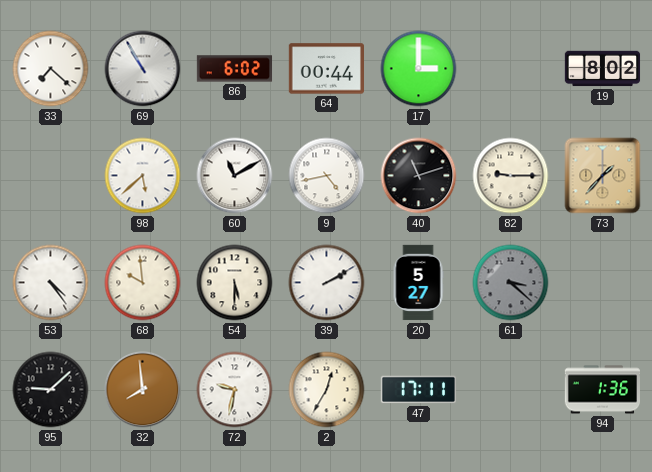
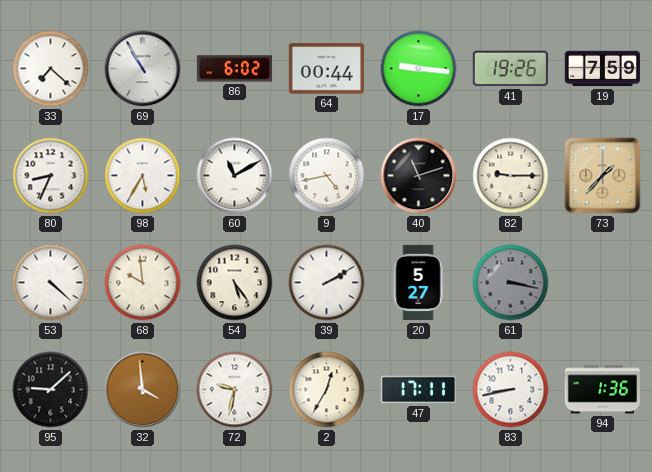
17: 3:00 -> 9:16
41: none -> 19:26
19: 8:02 -> 7:59
80: none -> 8:34
98: 5:38 -> 5:35
53: 4:24 -> 4:22
54: 5:30 -> 5:24
61: 3:22 -> 3:17
32: 7:59 -> 3:59
83: none -> 8:43
